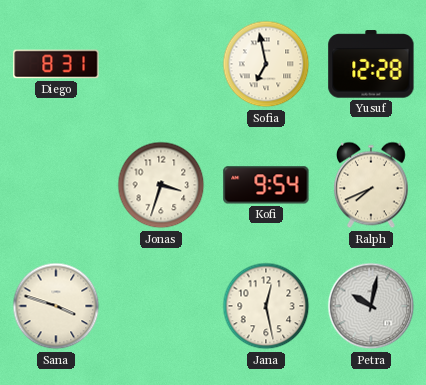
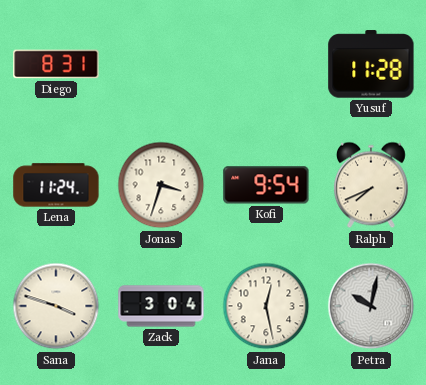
Sofia: 6:58 -> none
Yusuf: 12:28 -> 11:28
Lena: none -> 11:24
Zack: none -> 3:04
